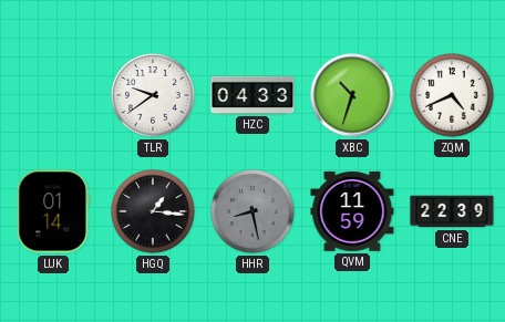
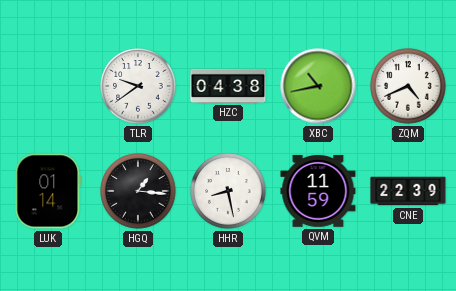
HZC: 04:33 -> 04:38
XBC: 10:33 -> 10:43
HHR dial: grey -> white
